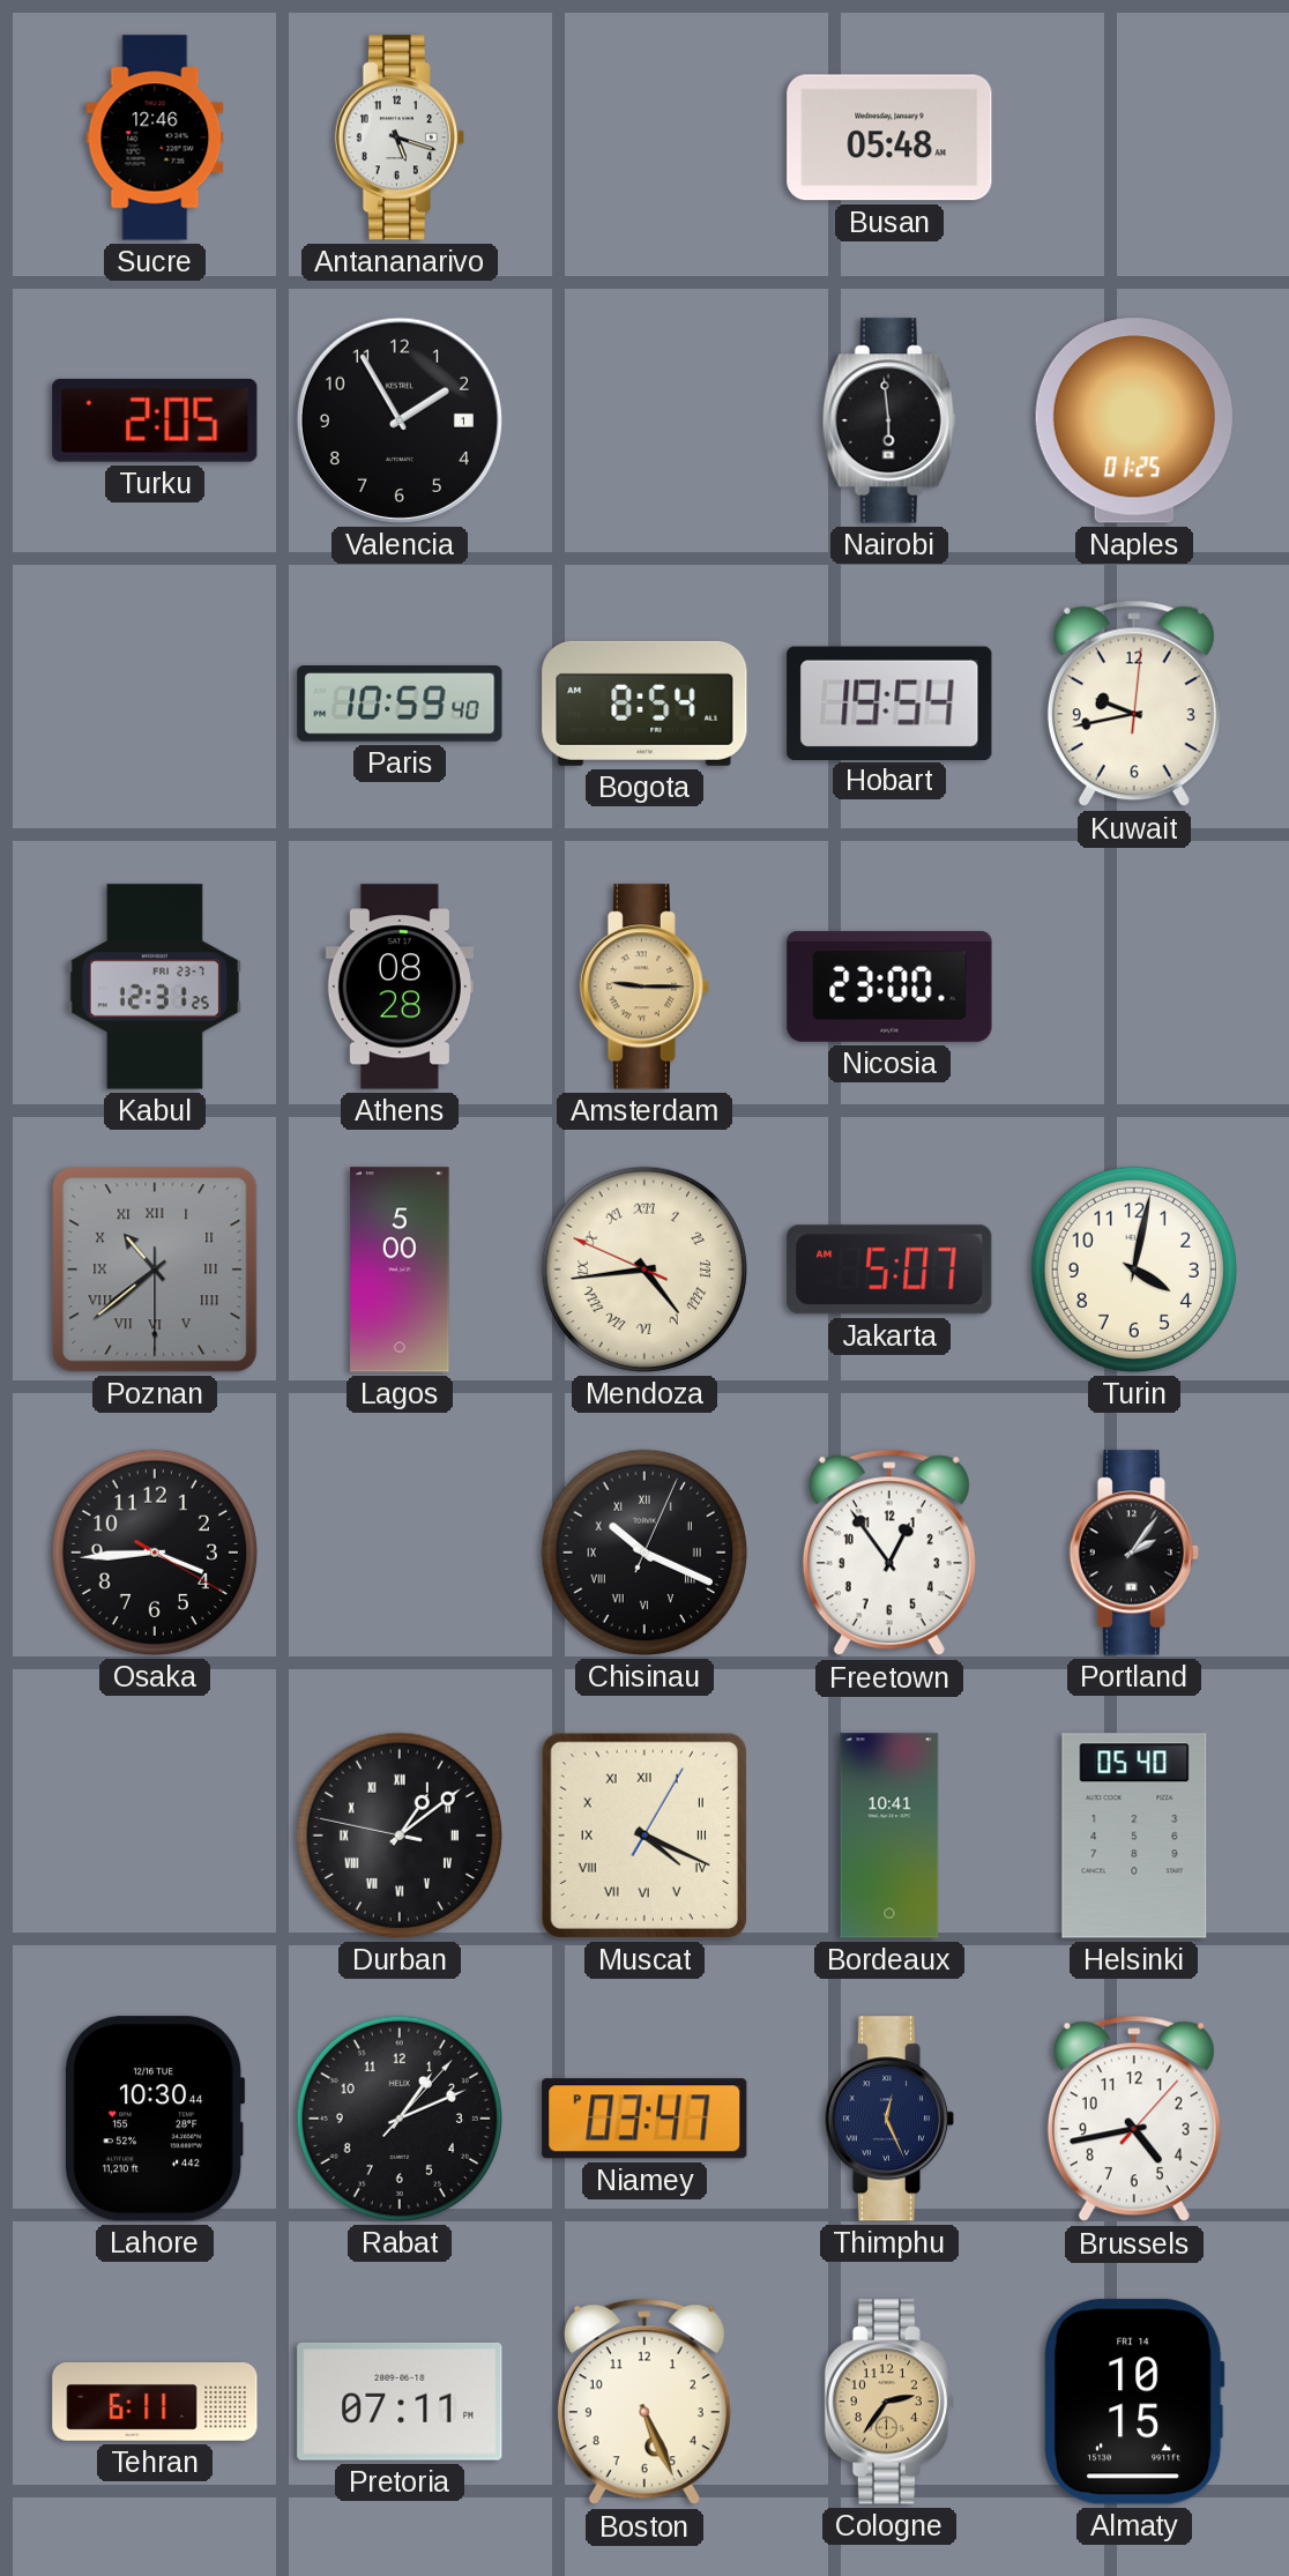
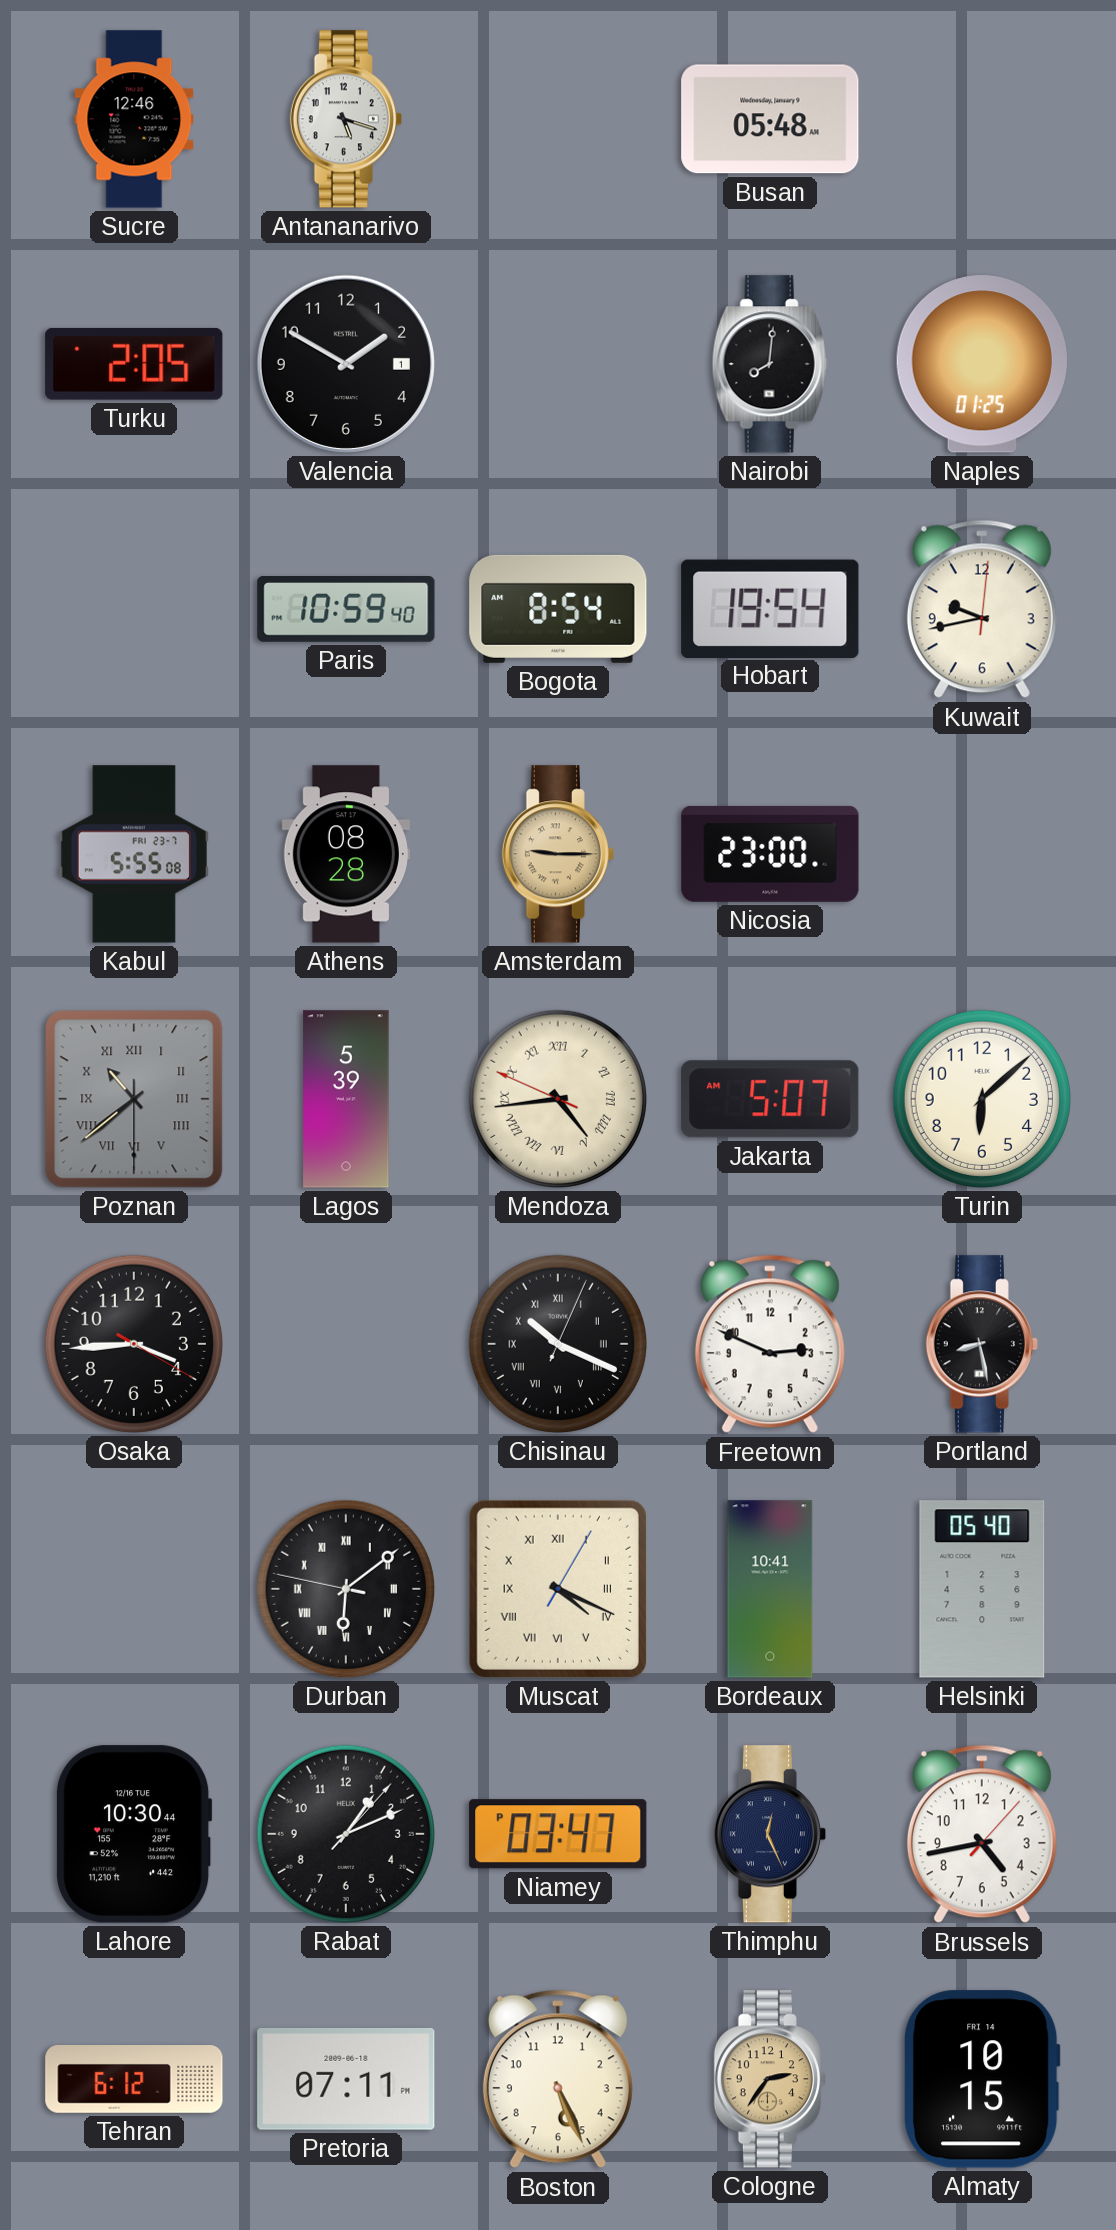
Valencia: 1:55 -> 1:50
Nairobi: 5:59 -> 8:01
Kabul: 12:31 -> 5:55
Lagos: 5:00 -> 5:39
Turin: 4:02 -> 6:08
Freetown: 12:54 -> 2:49
Portland: 2:06 -> 8:28
Durban: 1:08 -> 6:08
Tehran: 6:11 -> 6:12
